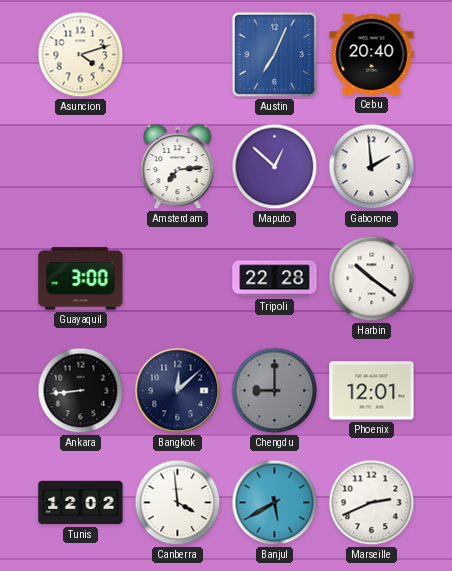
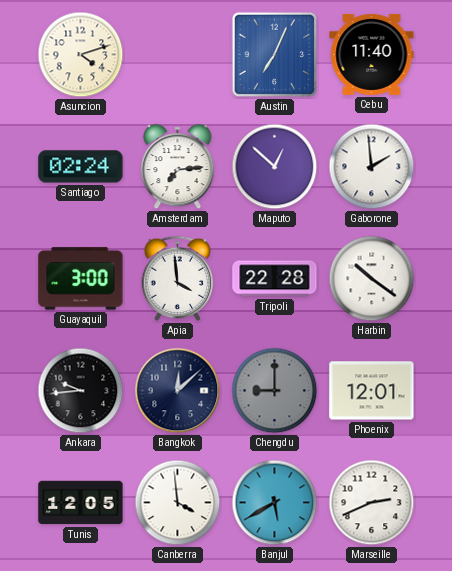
Cebu: 20:40 -> 11:40
Santiago: none -> 02:24
Apia: none -> 3:59
Ankara: 8:44 -> 9:44
Tunis: 12:02 -> 12:05
